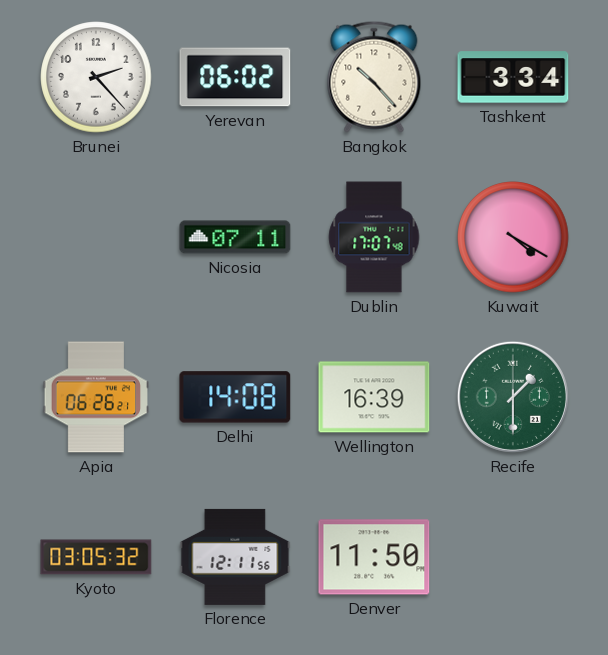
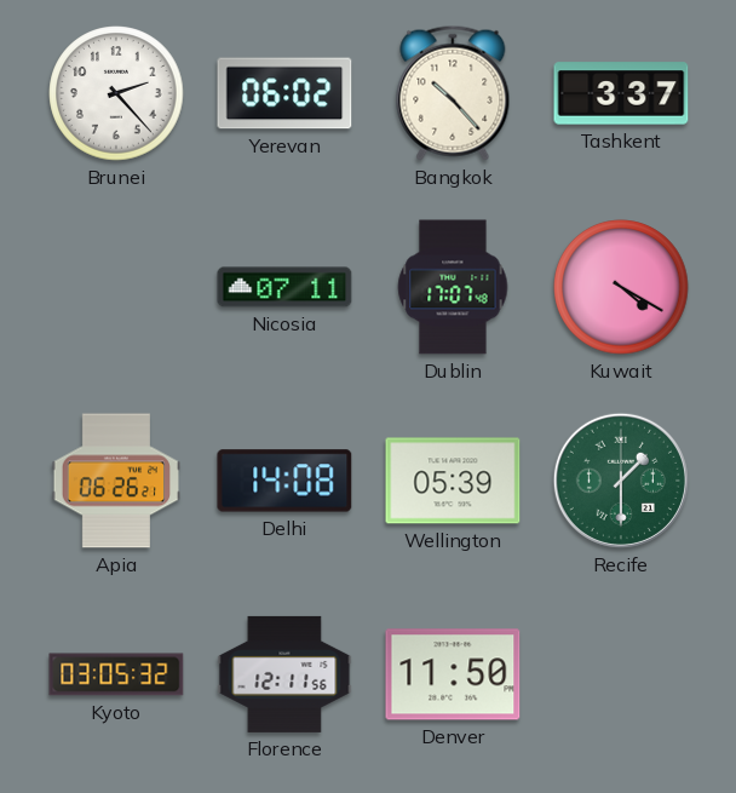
Tashkent: 3:34 -> 3:37
Wellington: 16:39 -> 05:39
